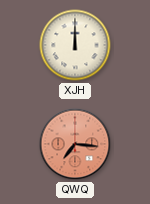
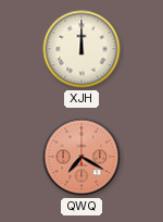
QWQ: 7:16 -> 7:20
